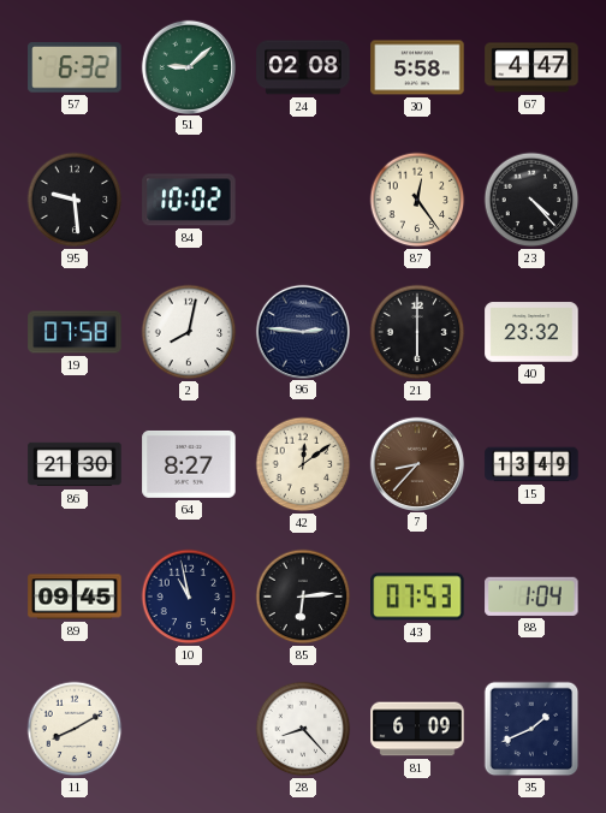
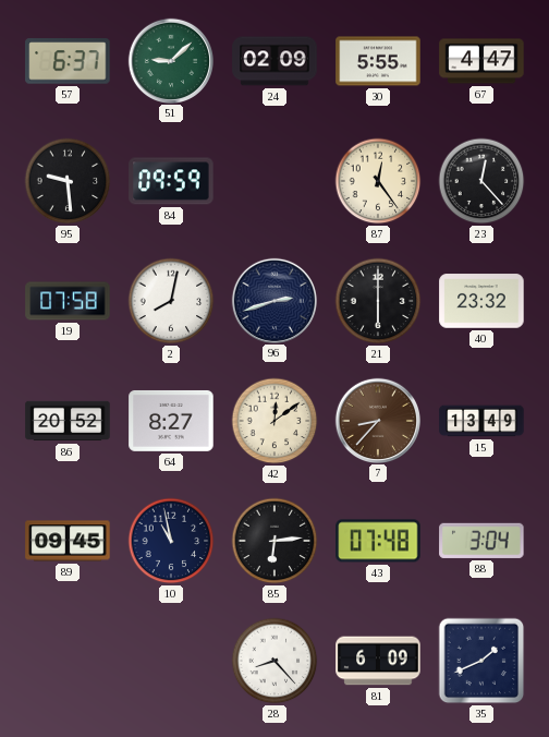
57: 6:32 -> 6:37
24: 02:08 -> 02:09
30: 5:58 -> 5:55
84: 10:02 -> 09:59
23: 4:23 -> 12:23
96: 2:46 -> 2:42
86: 21:30 -> 20:52
43: 07:53 -> 07:48
88: 1:04 -> 3:04
11: 8:10 -> none
